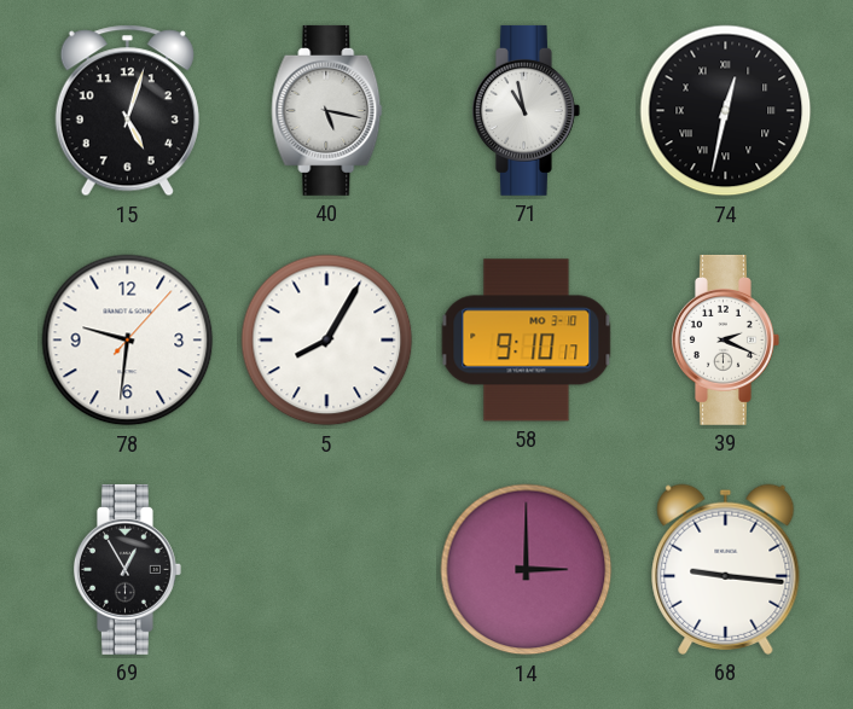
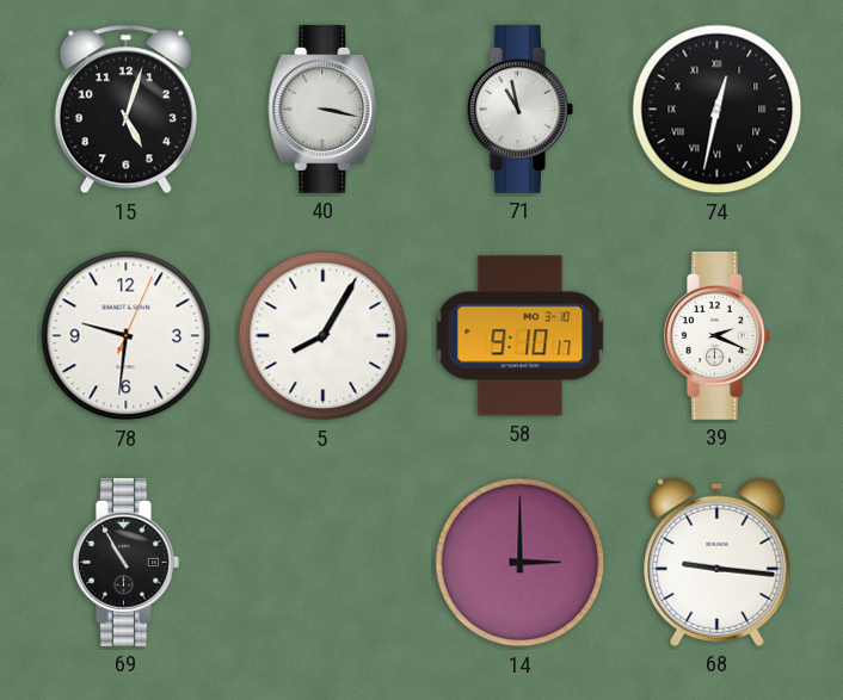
40: 5:17 -> 3:17
78: 9:31:07 -> 9:31:04
69: 12:55 -> 10:55
